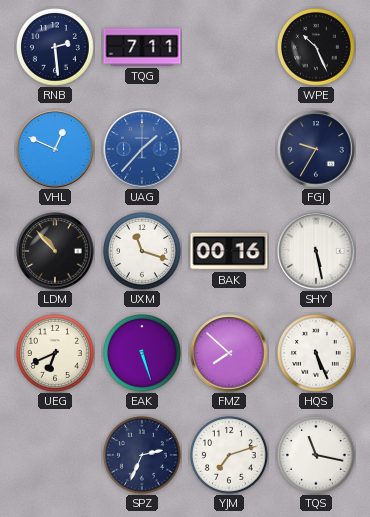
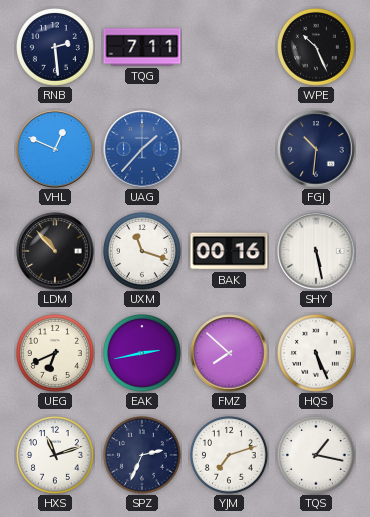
FGJ: 9:35 -> 10:31
EAK: 5:27 -> 2:43
HXS: none -> 11:12
TQS: 11:17 -> 1:17
